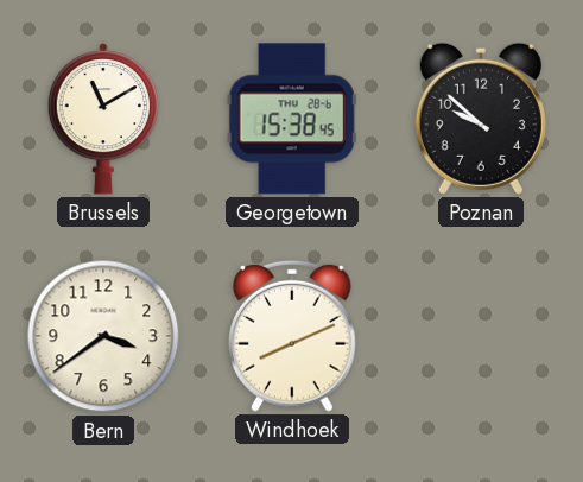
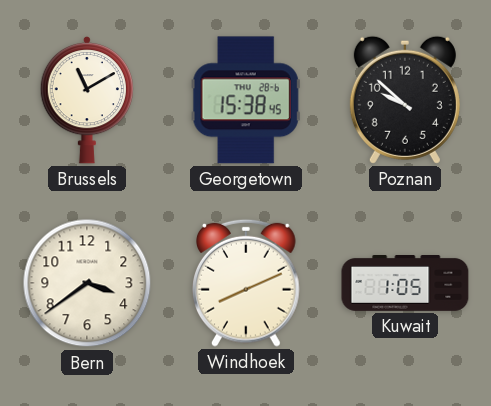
Kuwait: none -> 1:05
